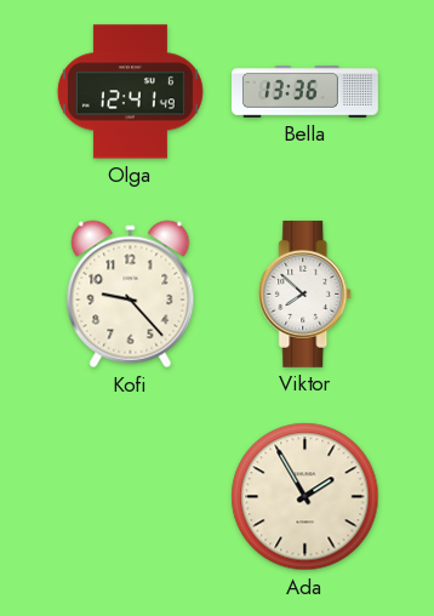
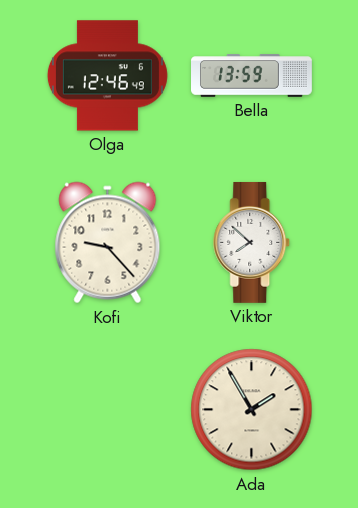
Olga: 12:41 -> 12:46
Bella: 13:36 -> 13:59
